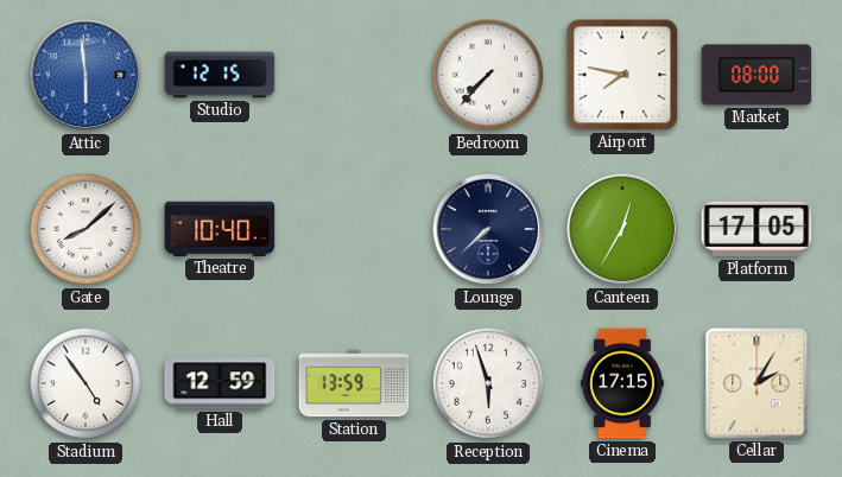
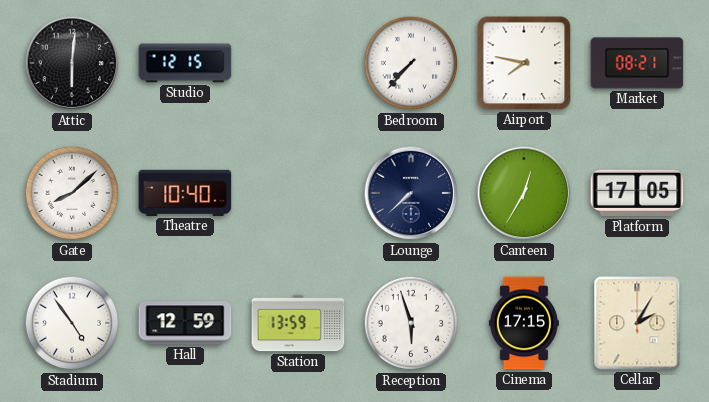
Attic: 5:59 -> 6:01
Attic dial: blue -> black
Market: 08:00 -> 08:21
